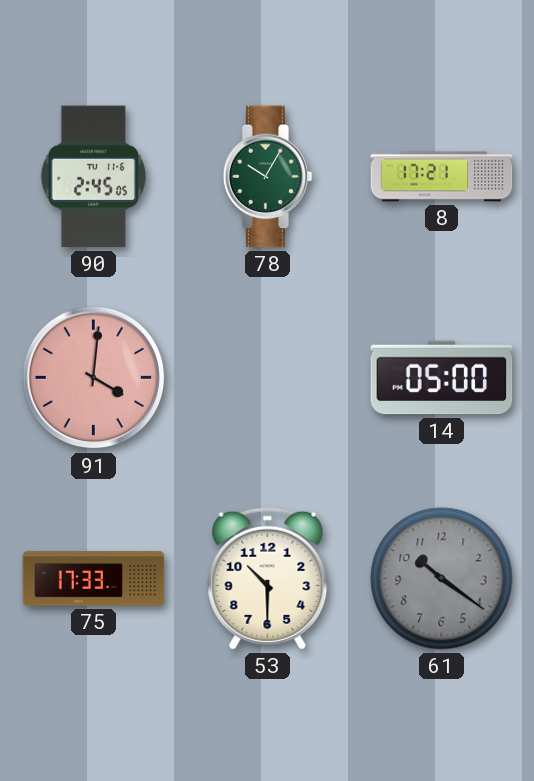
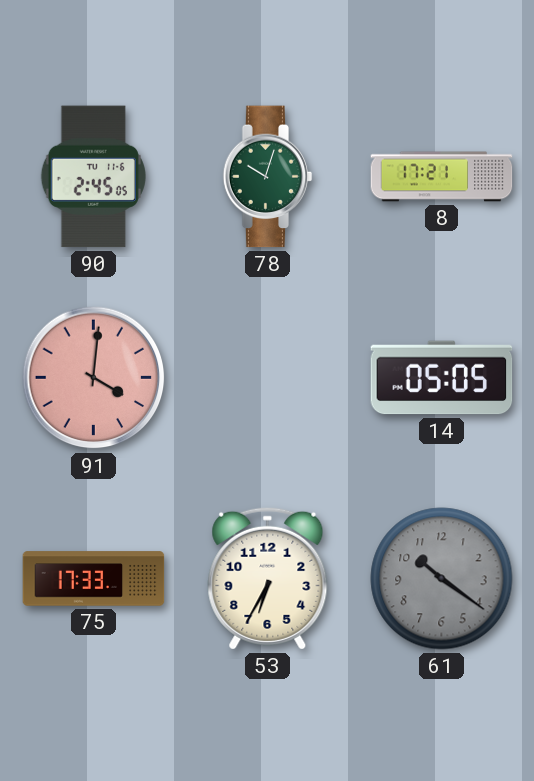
78: 10:05 -> 10:03
14: 05:00 -> 05:05
53: 10:30 -> 6:35
